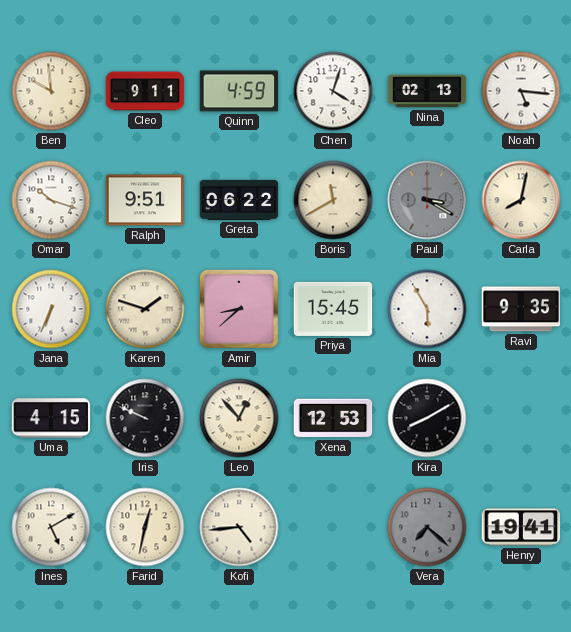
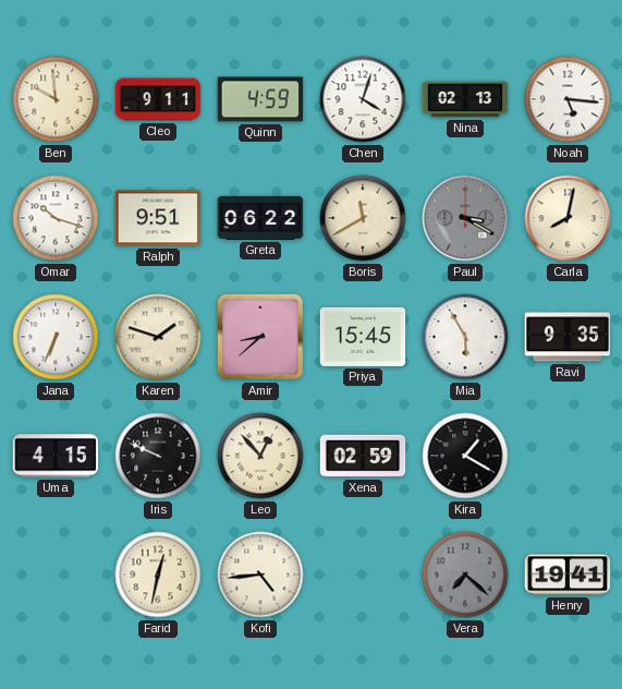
Xena: 12:53 -> 02:59
Kira: 8:10 -> 1:20
Ines: 5:10 -> none
